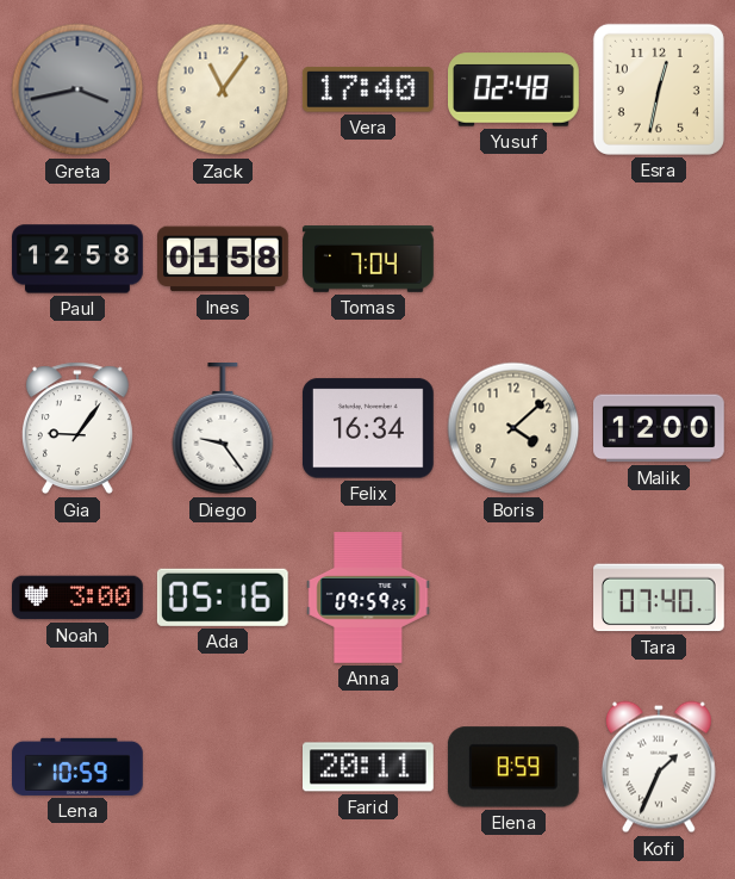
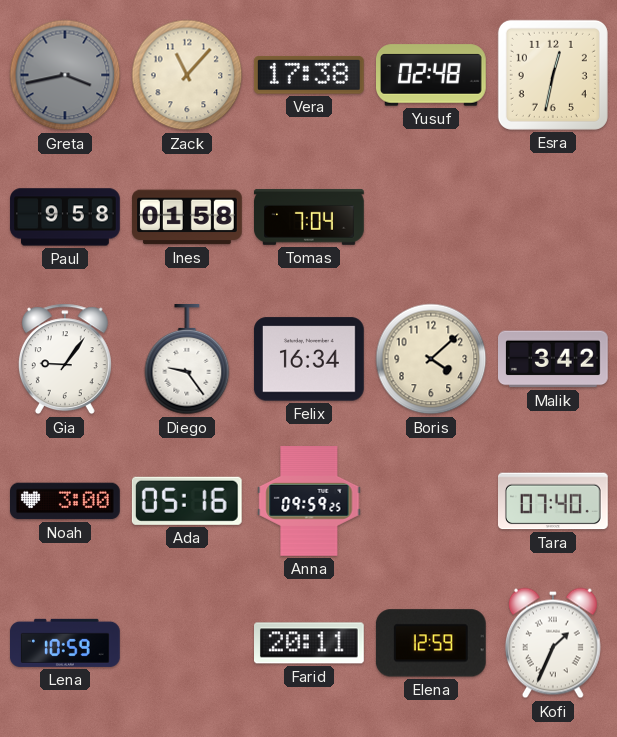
Zack: 11:06 -> 11:07
Vera: 17:40 -> 17:38
Paul: 12:58 -> 9:58
Malik: 12:00 -> 3:42
Elena: 8:59 -> 12:59
